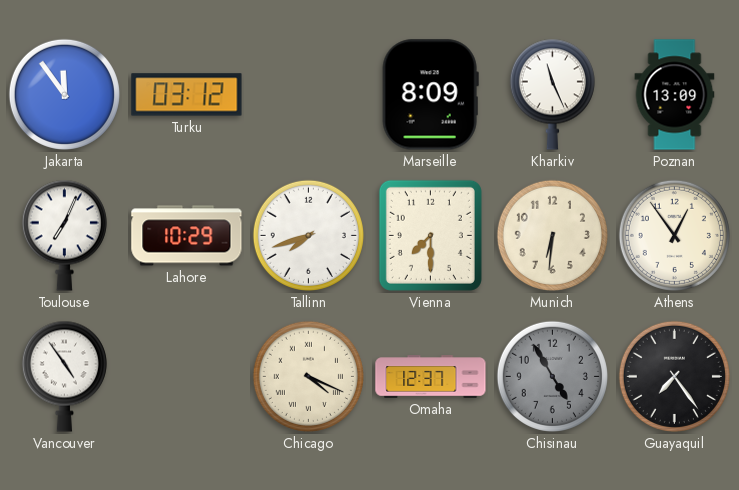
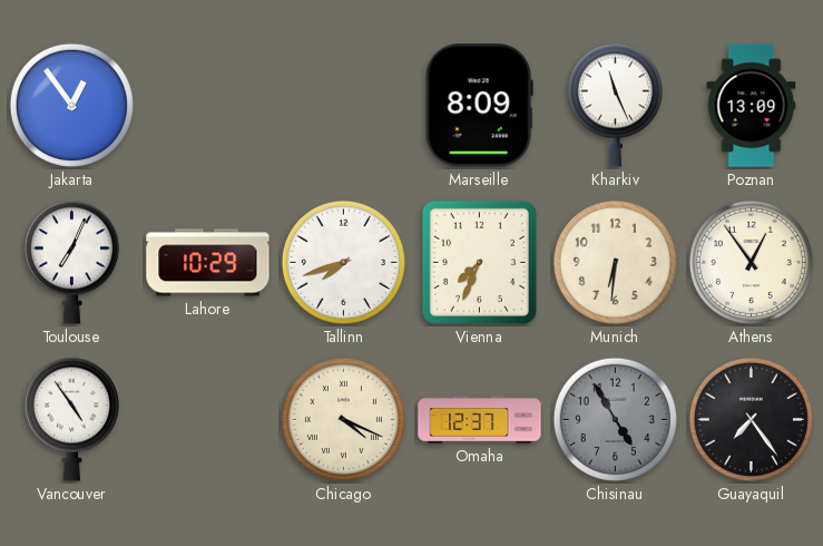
Jakarta: 11:54 -> 12:54
Turku: 03:12 -> none
Vienna: 7:30 -> 7:34
